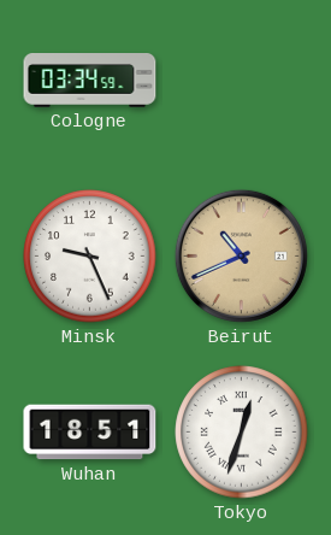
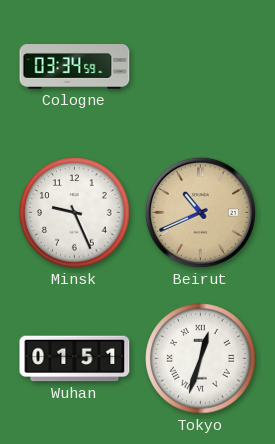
Wuhan: 18:51 -> 01:51
